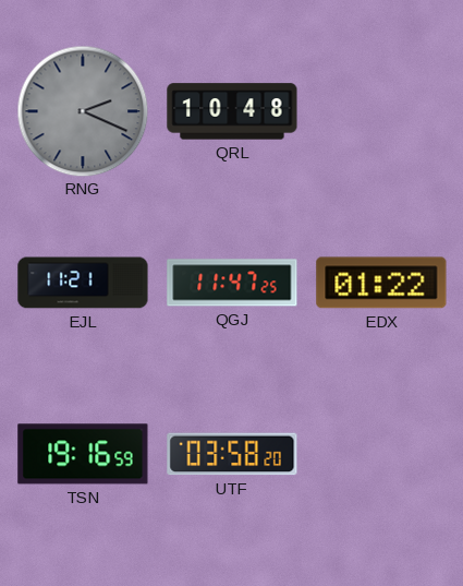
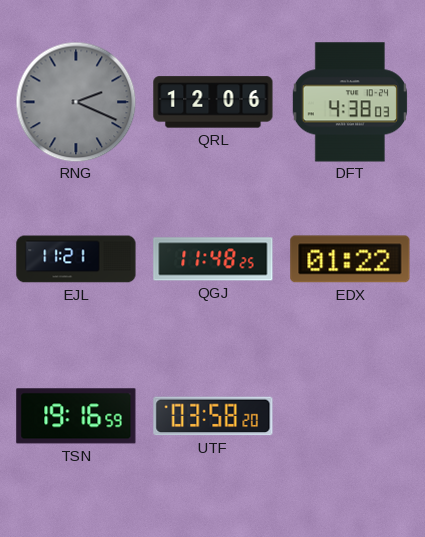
QRL: 10:48 -> 12:06
DFT: none -> 4:38
QGJ: 11:47 -> 11:48
